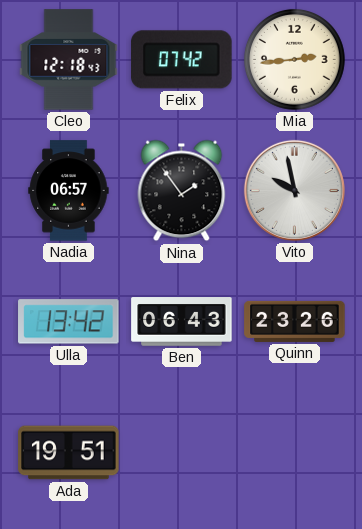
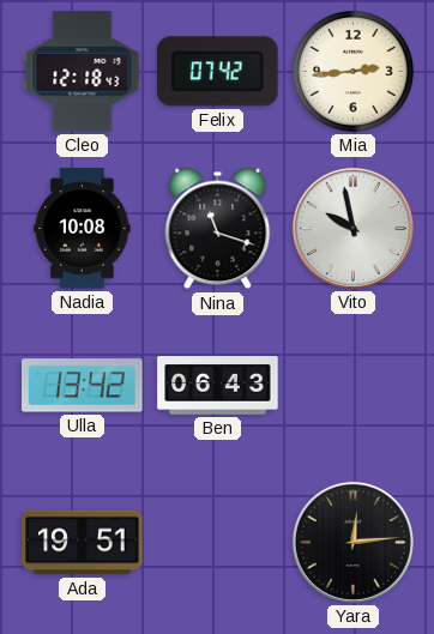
Nadia: 06:57 -> 10:08
Nina: 1:54 -> 11:18
Quinn: 23:26 -> none
Yara: none -> 12:14
